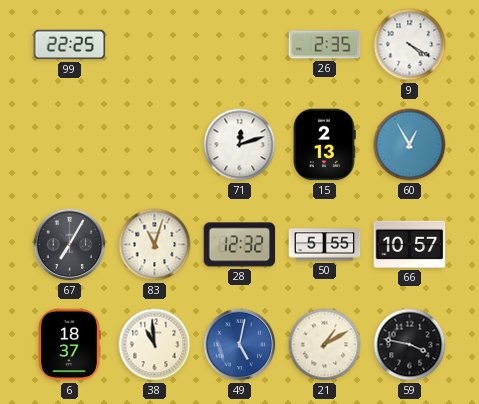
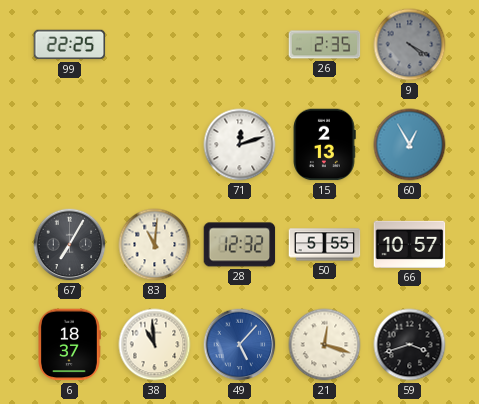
9 dial: white -> grey
83: 11:03 -> 11:01
49: 5:02 -> 5:07
21: 1:10 -> 12:18
59: 3:47 -> 3:42
